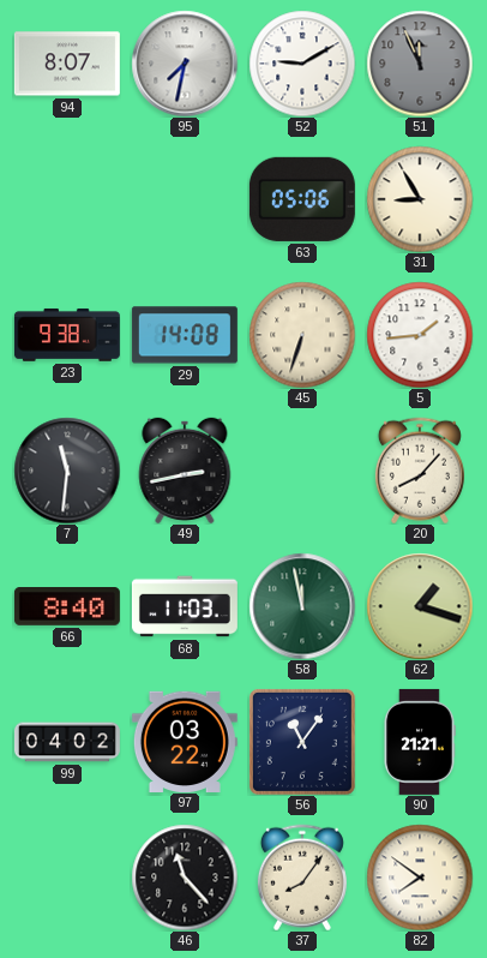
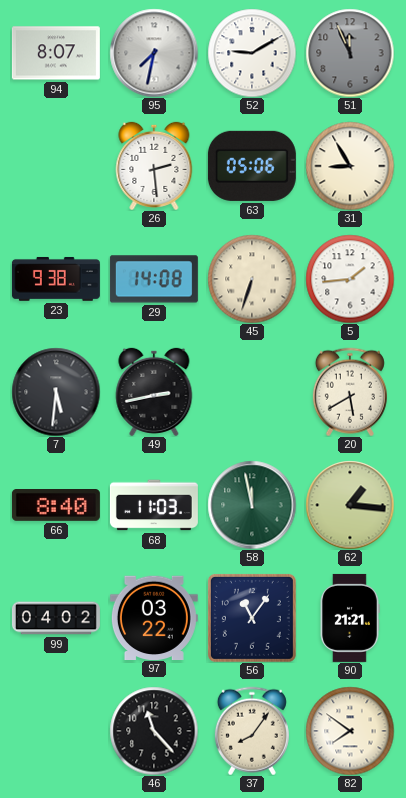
26: none -> 2:29
7: 11:31 -> 5:31
20: 8:07 -> 5:40
62: 1:18 -> 1:16
